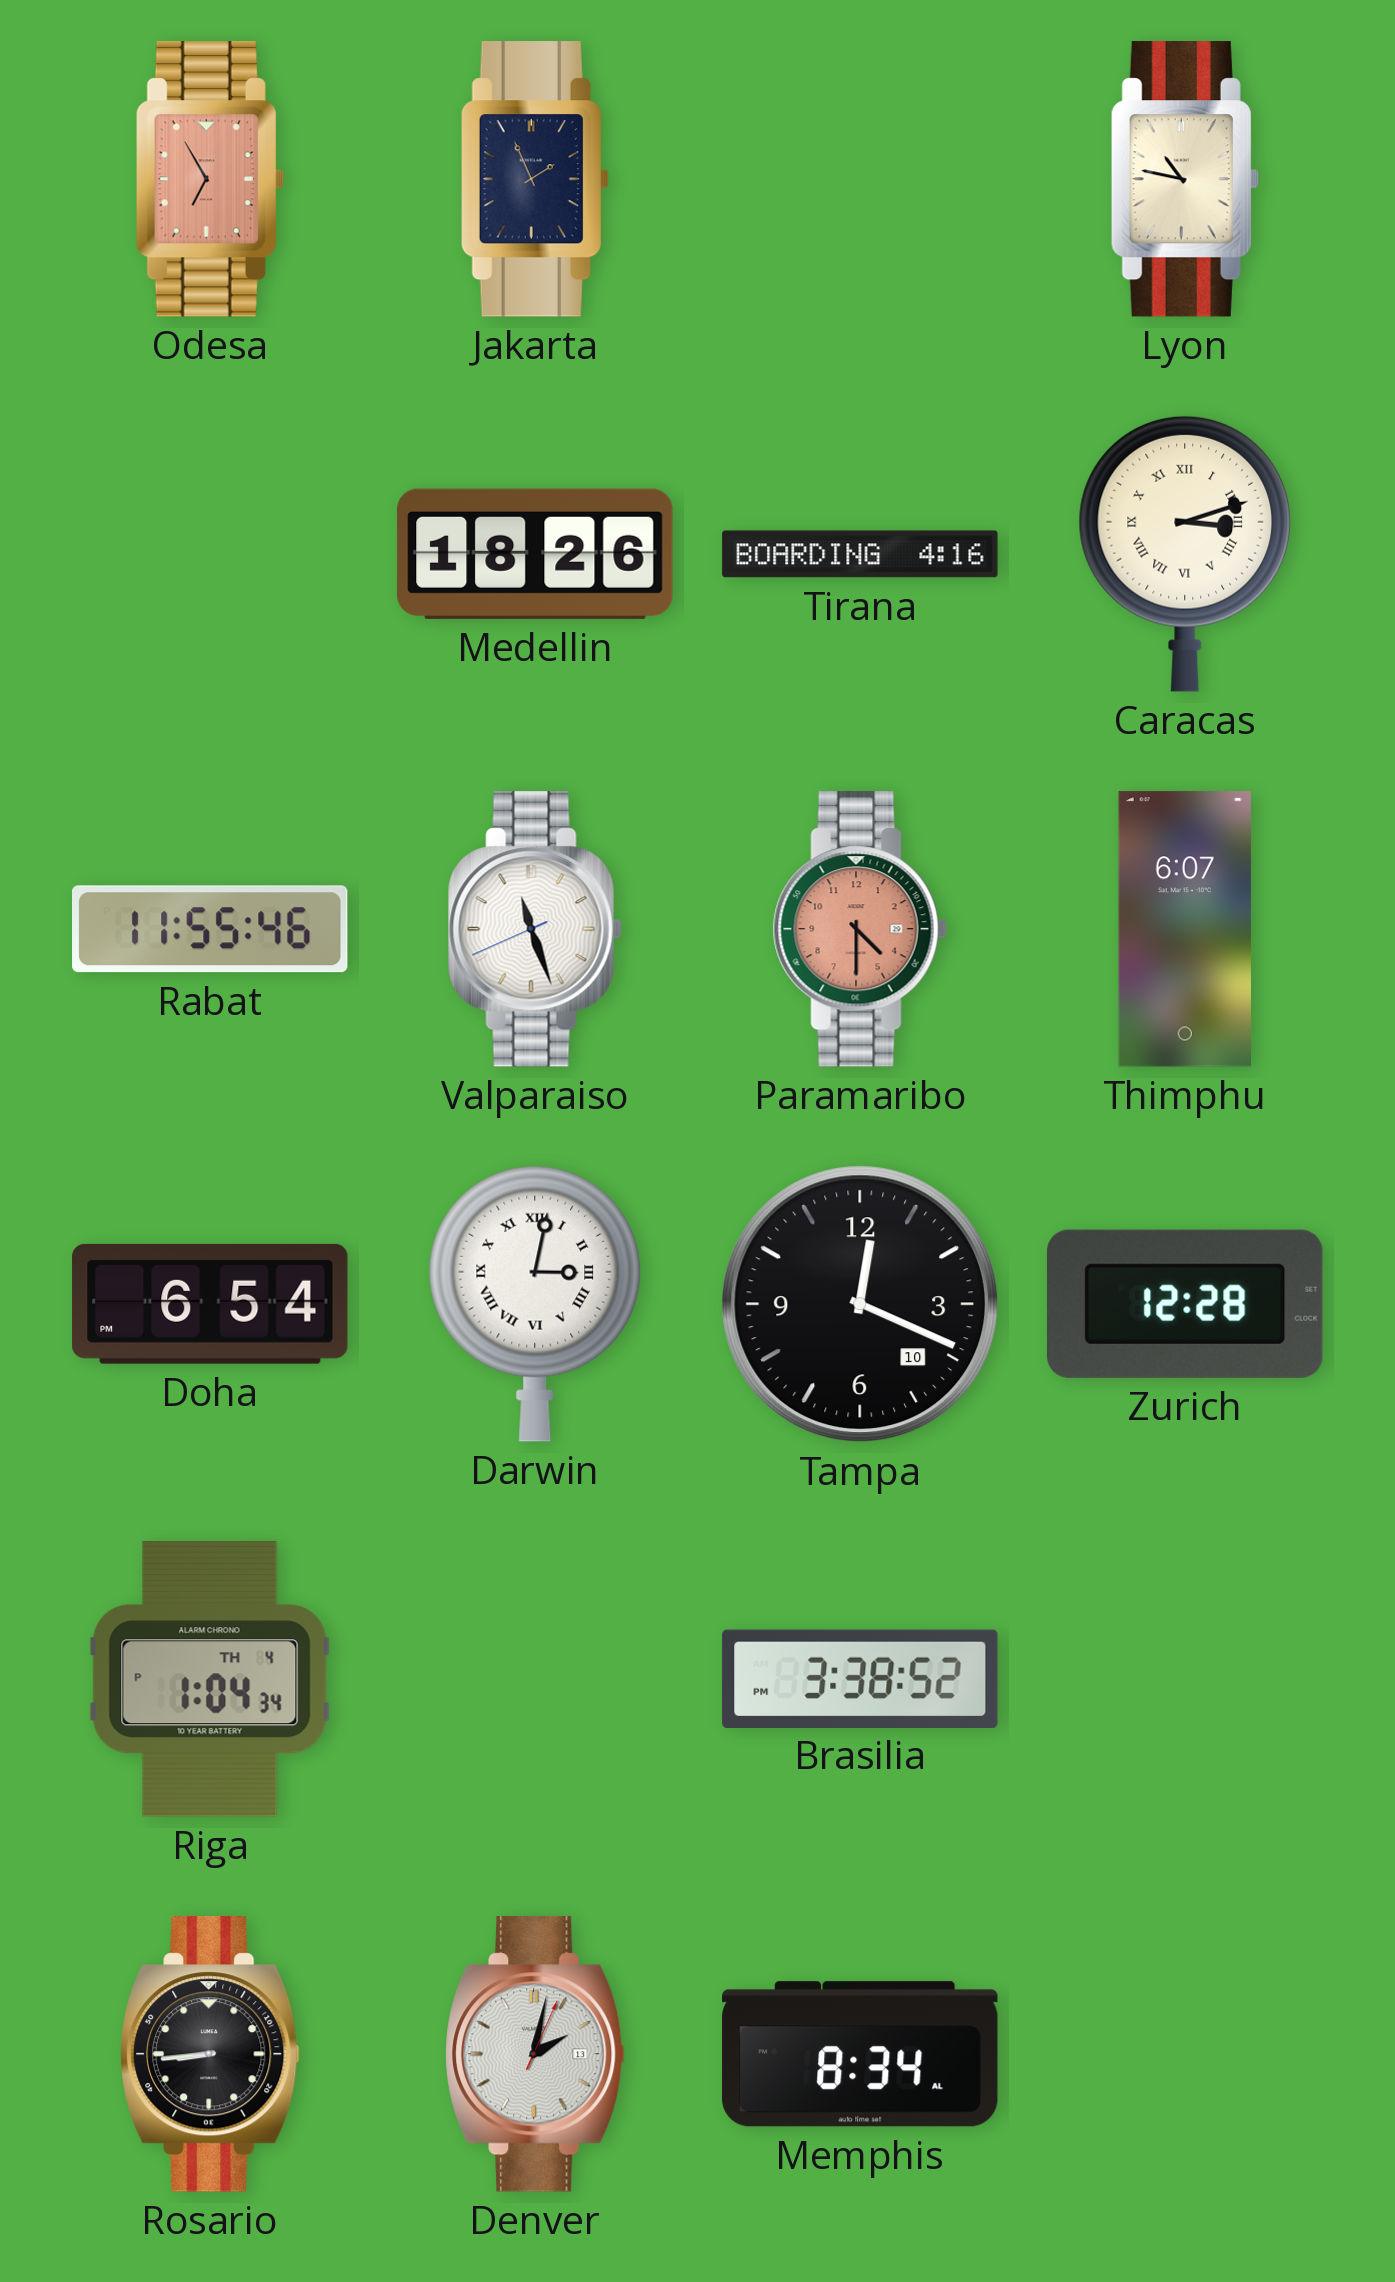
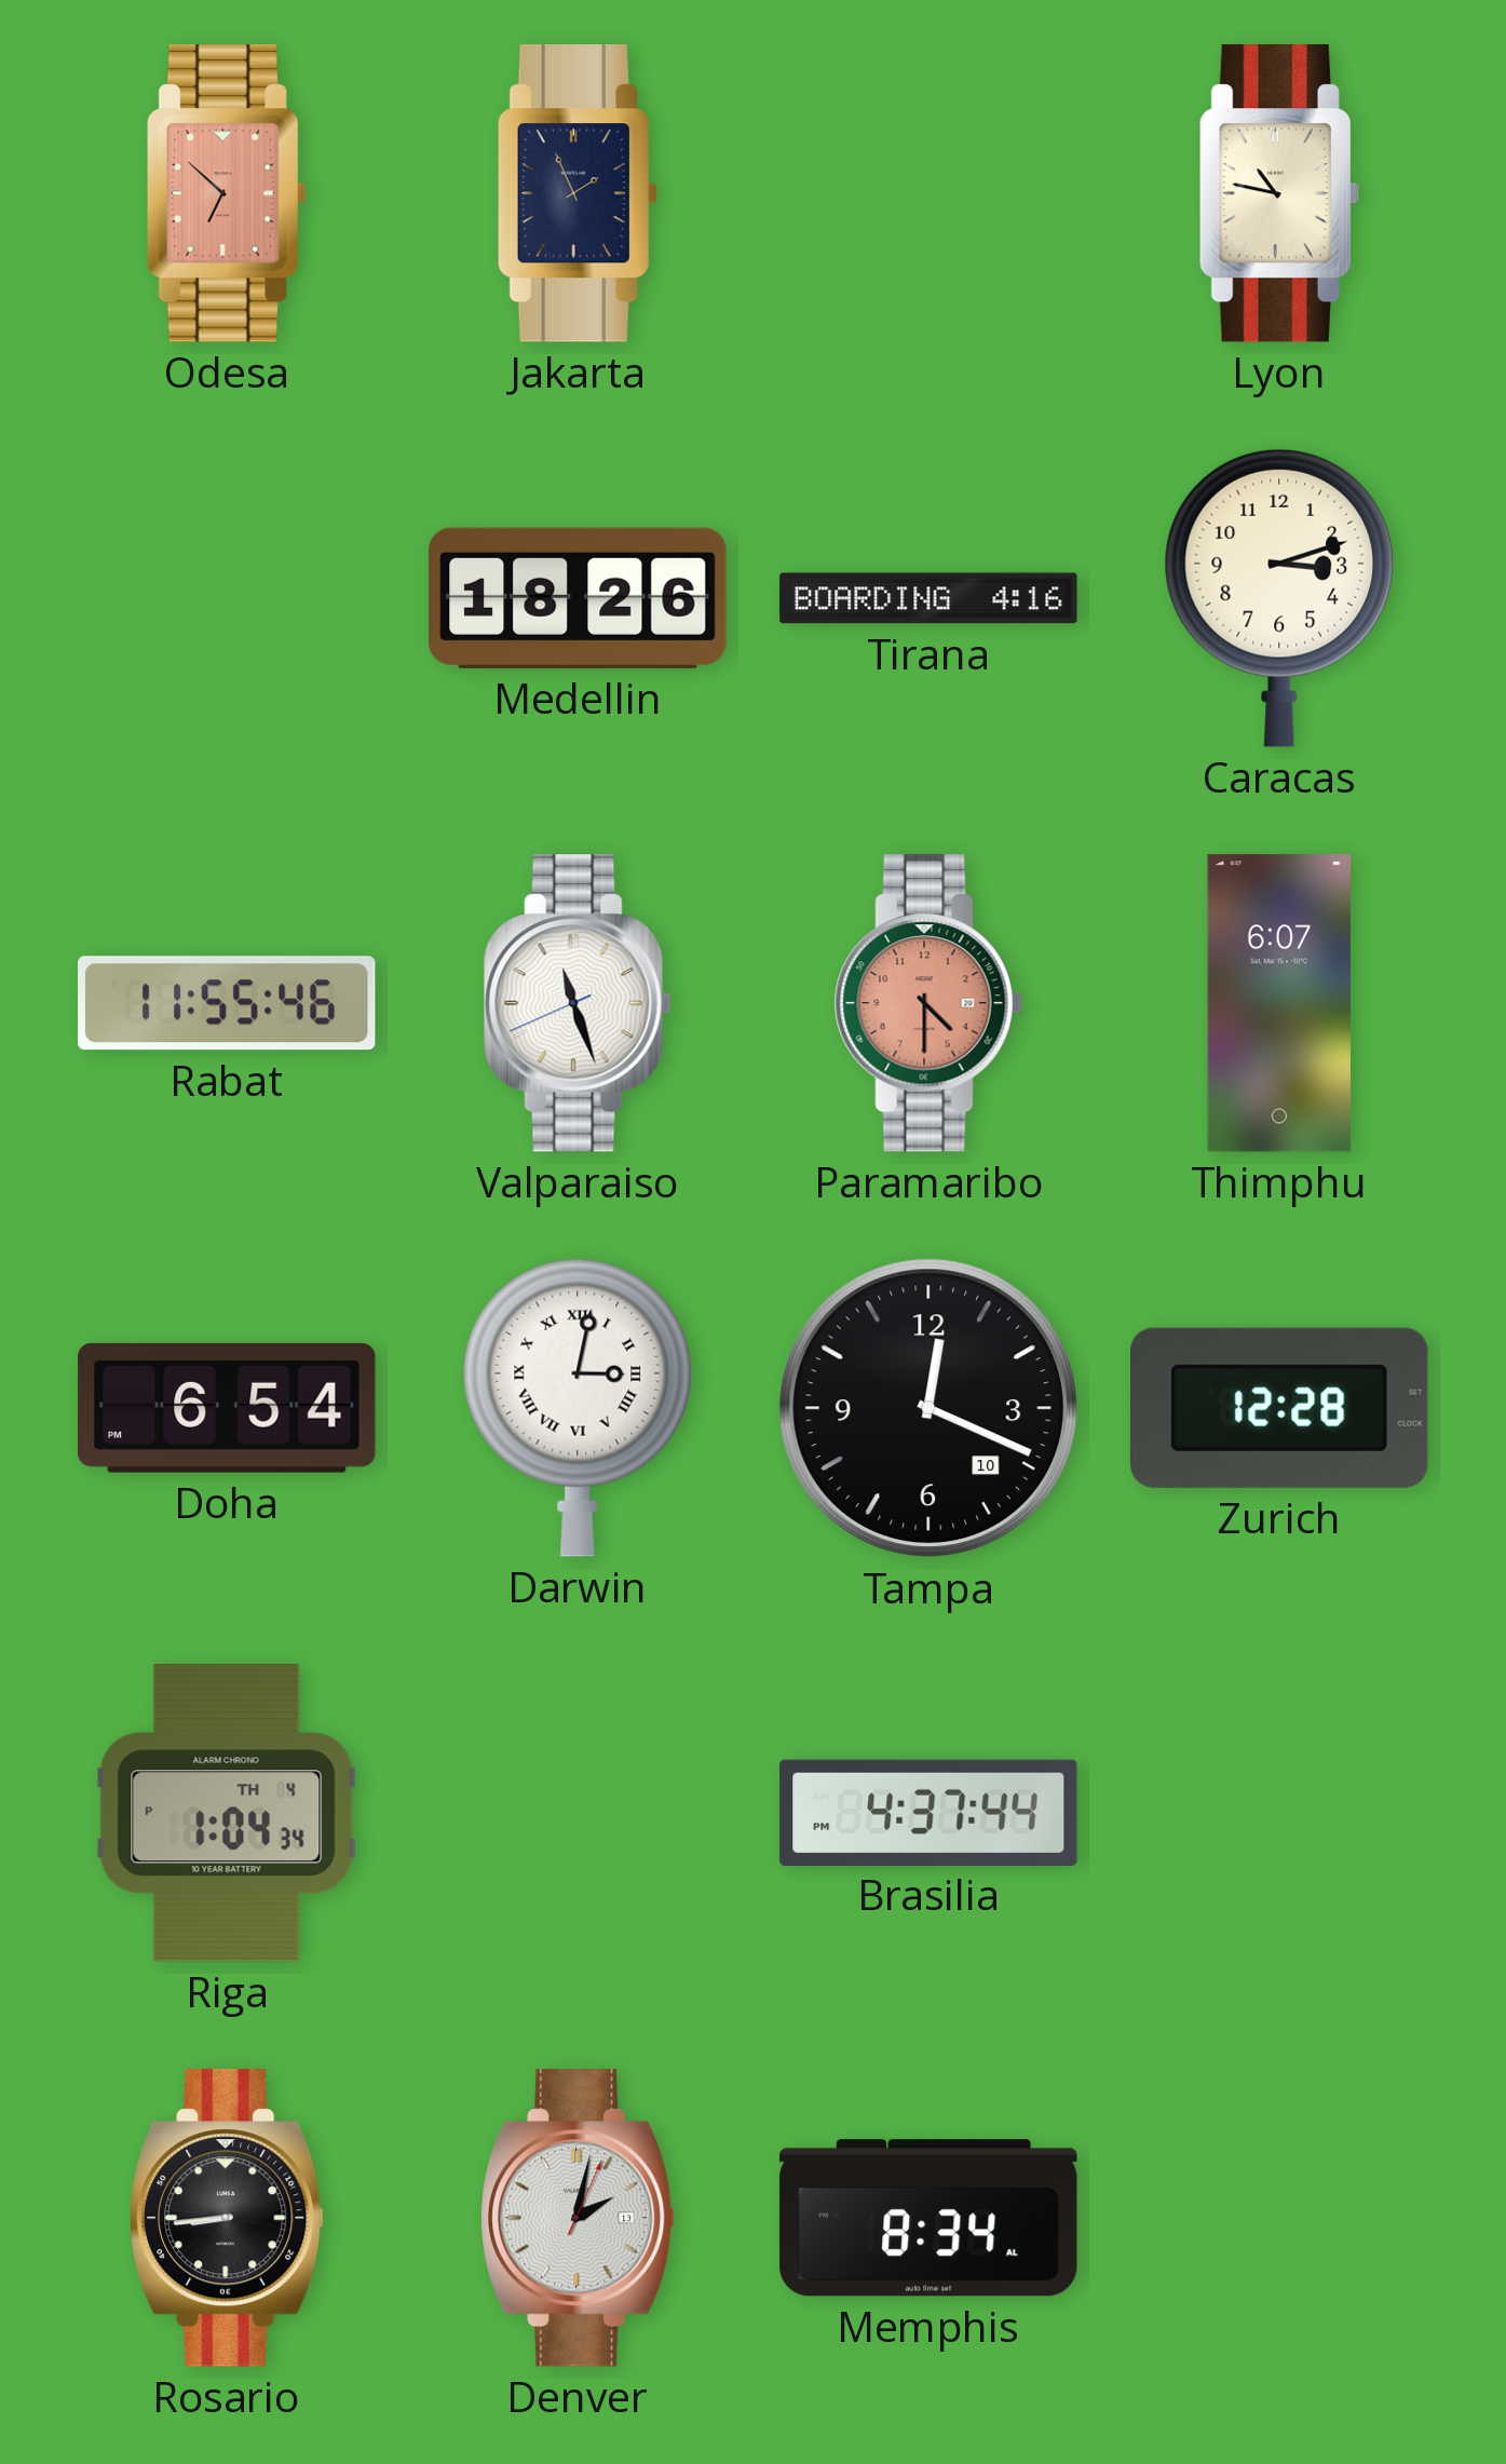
Odesa: 6:55 -> 6:52
Caracas numerals: Roman -> Arabic
Brasilia: 3:38 -> 4:37
